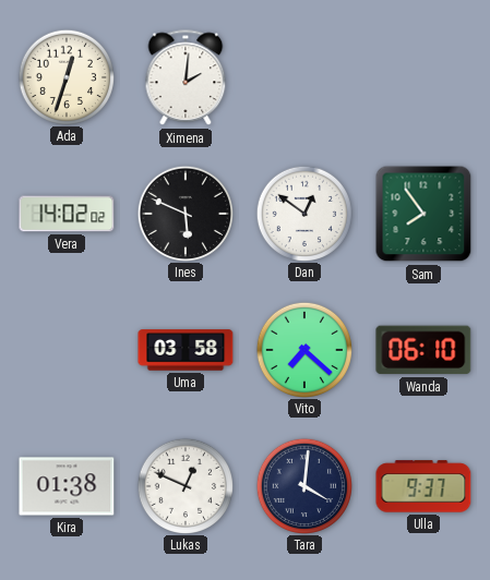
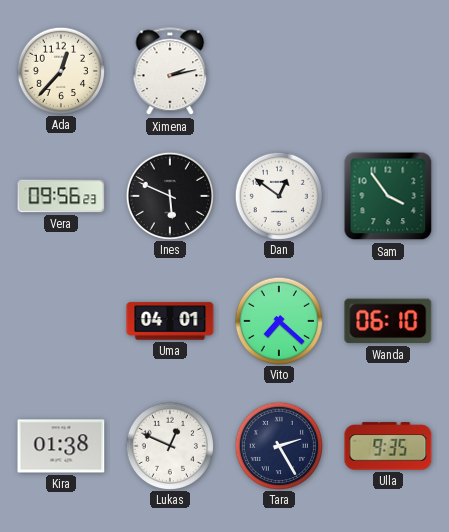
Ada: 12:33 -> 12:37
Ximena: 2:01 -> 2:13
Vera: 14:02 -> 09:56
Sam: 7:54 -> 3:54
Uma: 03:58 -> 04:01
Tara: 4:01 -> 2:25
Ulla: 9:37 -> 9:35
